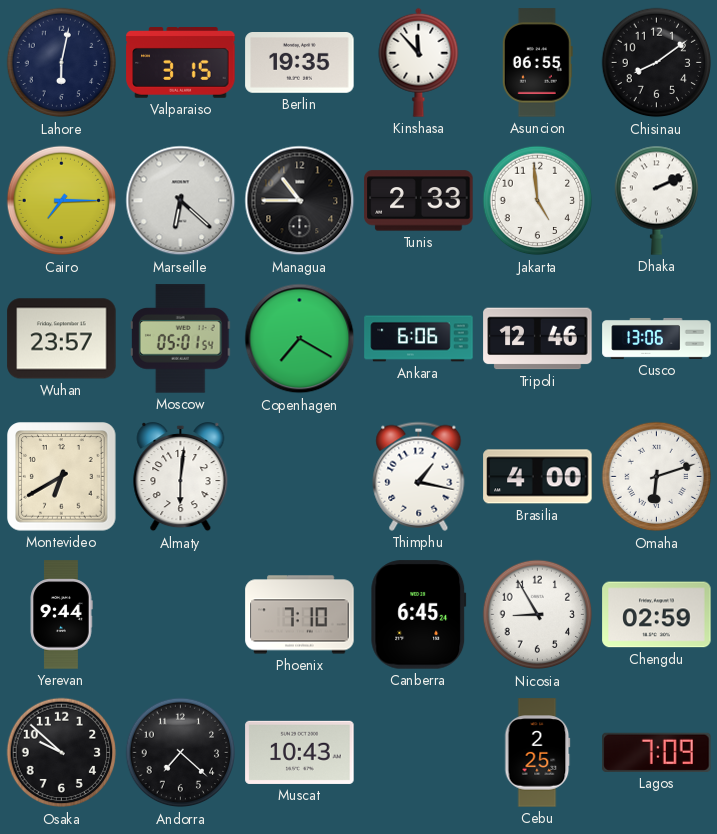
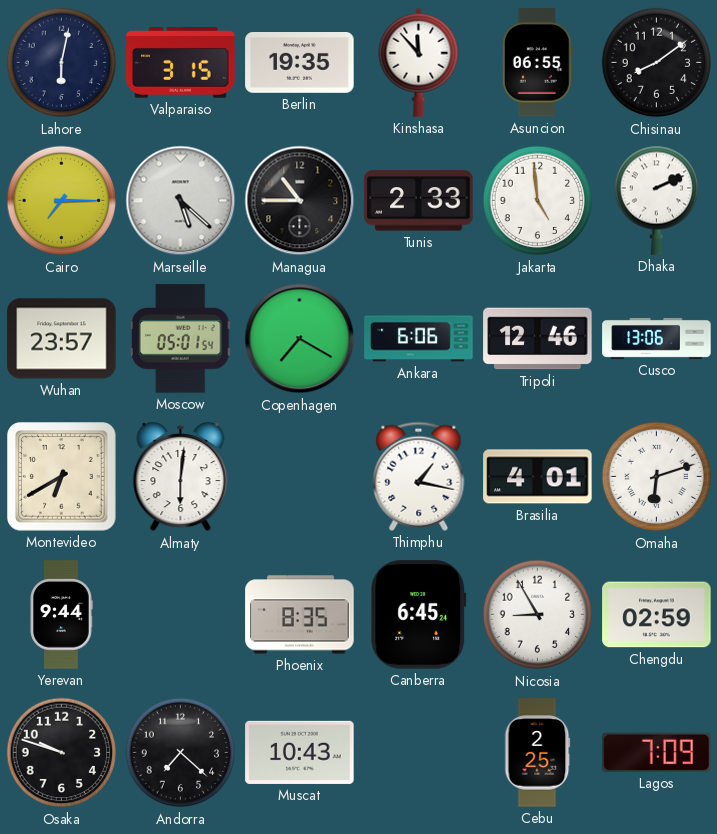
Marseille: 6:22 -> 5:22
Brasilia: 4:00 -> 4:01
Phoenix: 7:10 -> 8:35
Osaka: 9:52 -> 9:48
